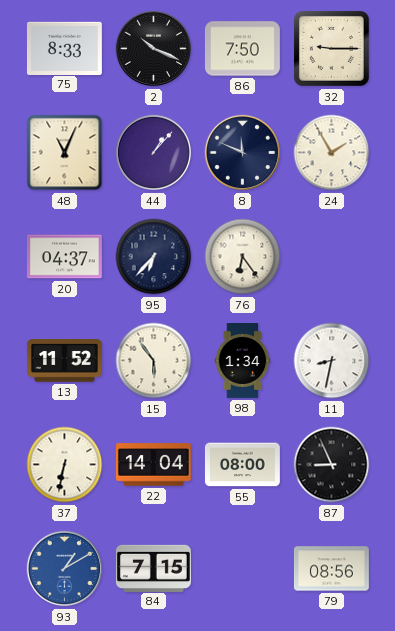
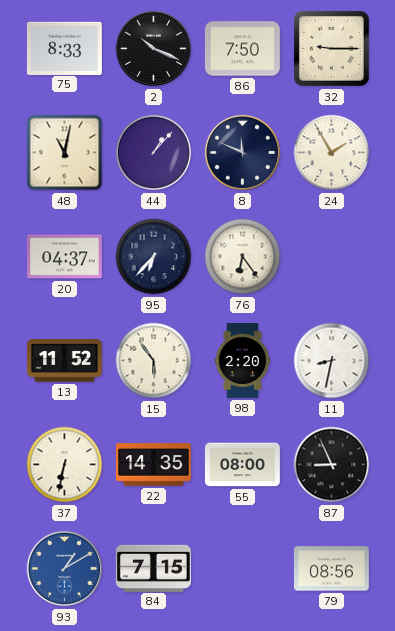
48: 11:04 -> 11:02
98: 1:34 -> 2:20
22: 14:04 -> 14:35
